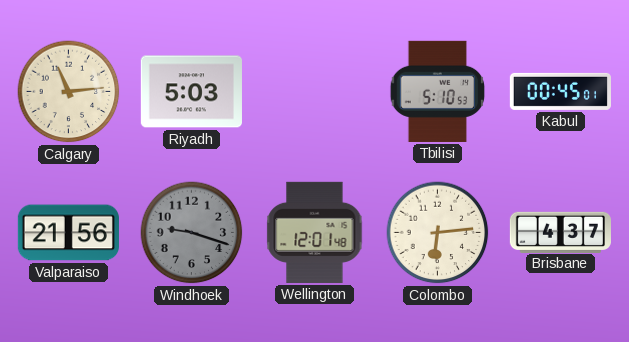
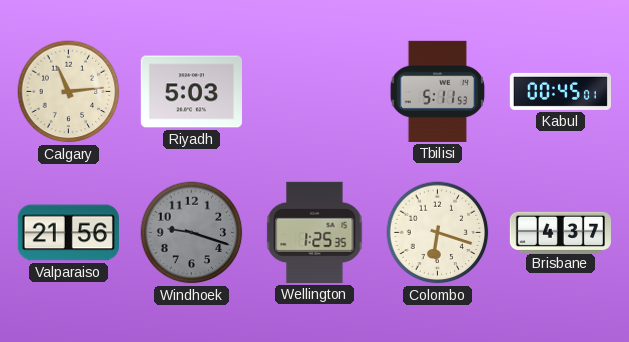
Tbilisi: 5:10 -> 5:11
Wellington: 12:01 -> 1:25
Colombo: 6:14 -> 6:18
